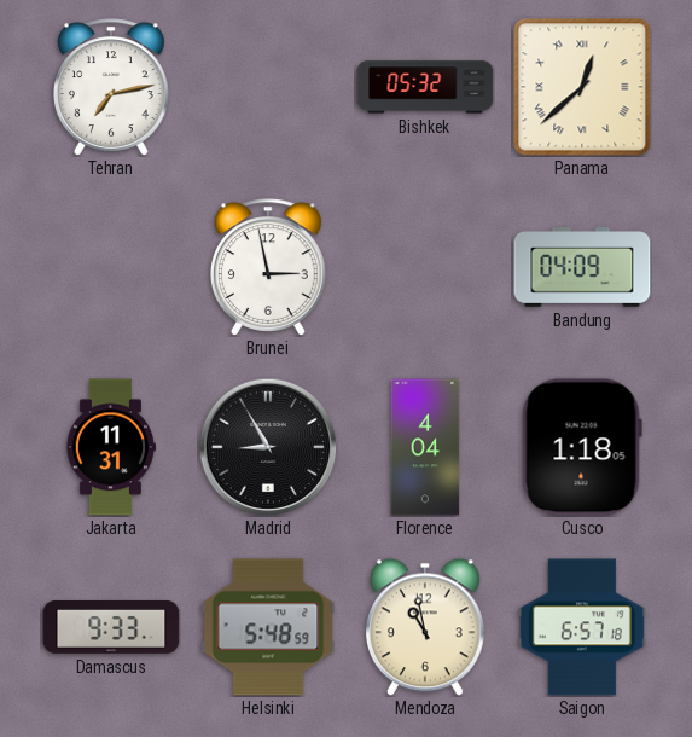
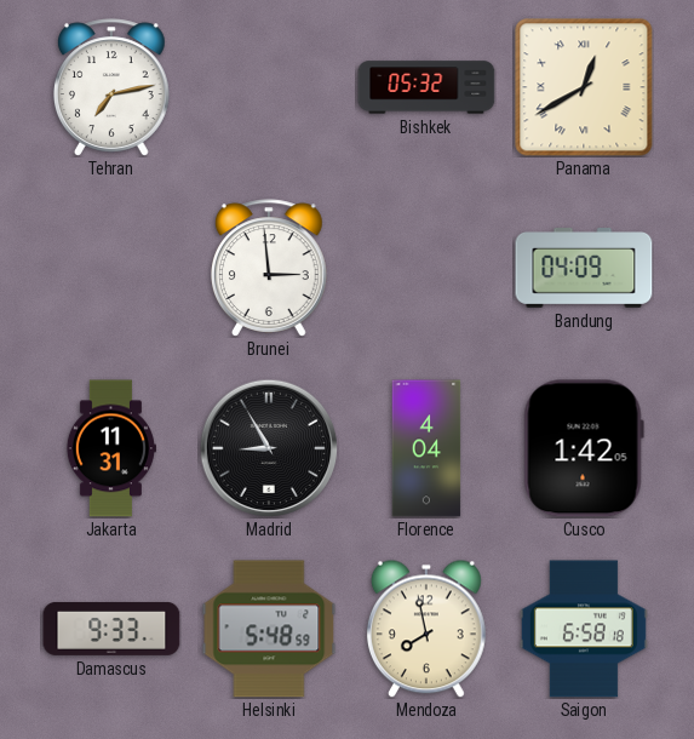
Panama: 12:38 -> 12:40
Brunei: 2:58 -> 2:59
Cusco: 1:18 -> 1:42
Mendoza: 10:58 -> 7:58
Saigon: 6:57 -> 6:58
